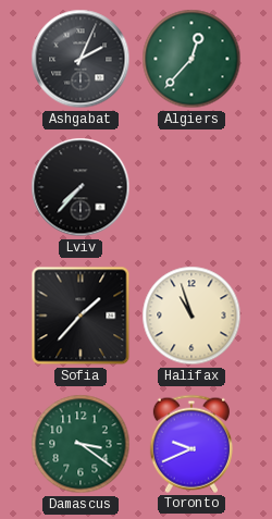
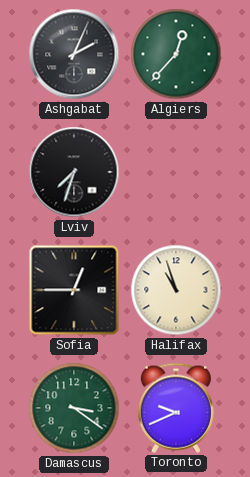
Lviv: 7:37 -> 7:33
Sofia: 1:37 -> 12:45
